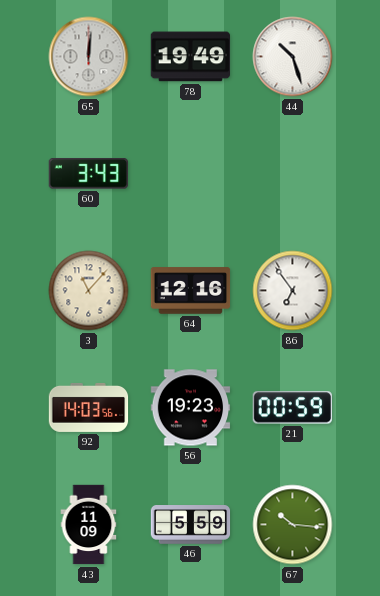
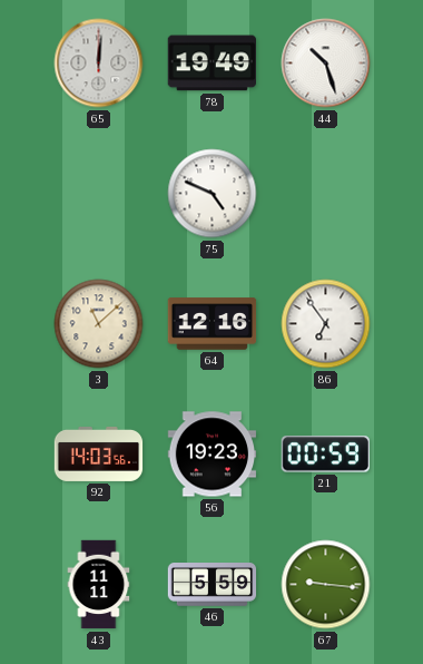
60: 3:43 -> none
75: none -> 4:49
3: 11:07 -> 11:08
43: 11:09 -> 11:11
67: 10:16 -> 9:16
